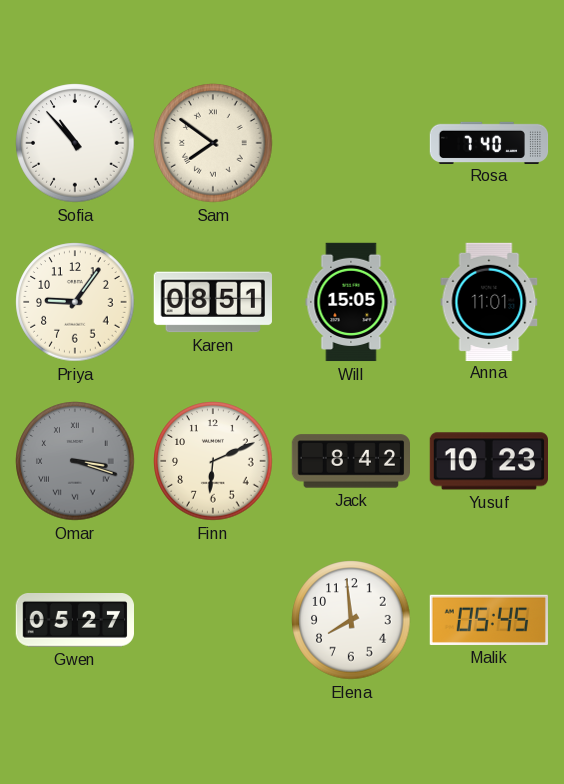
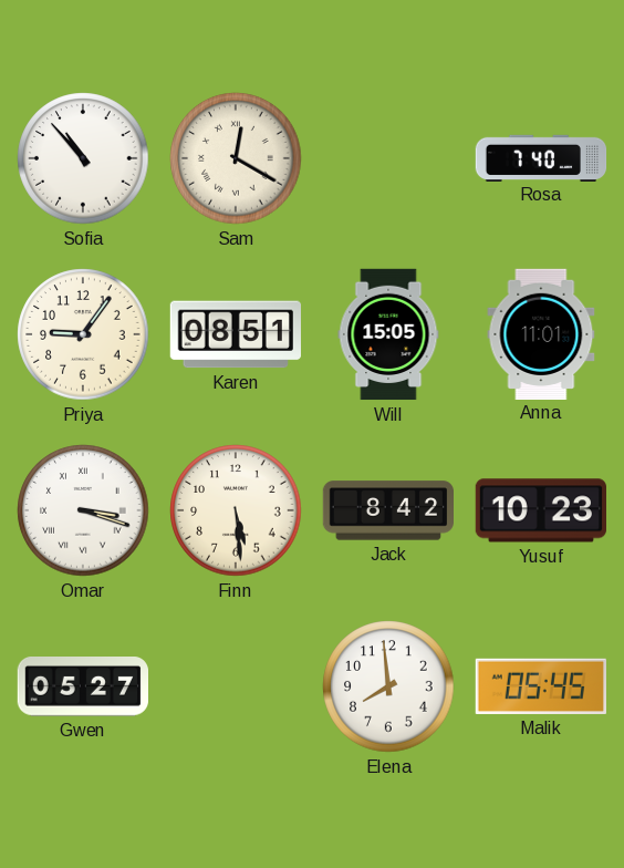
Sam: 7:51 -> 12:20
Omar dial: grey -> white
Finn: 6:11 -> 5:29
